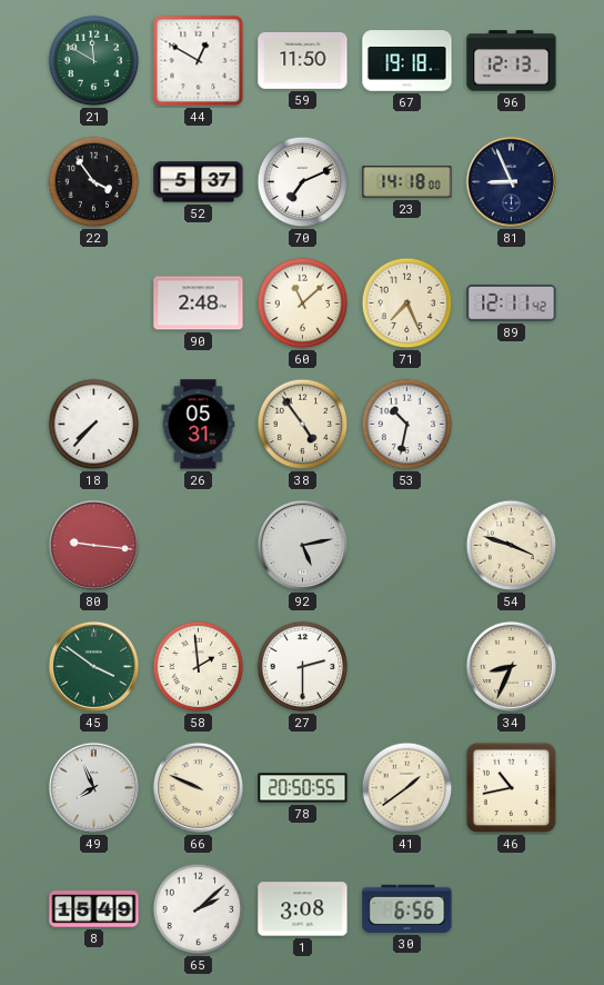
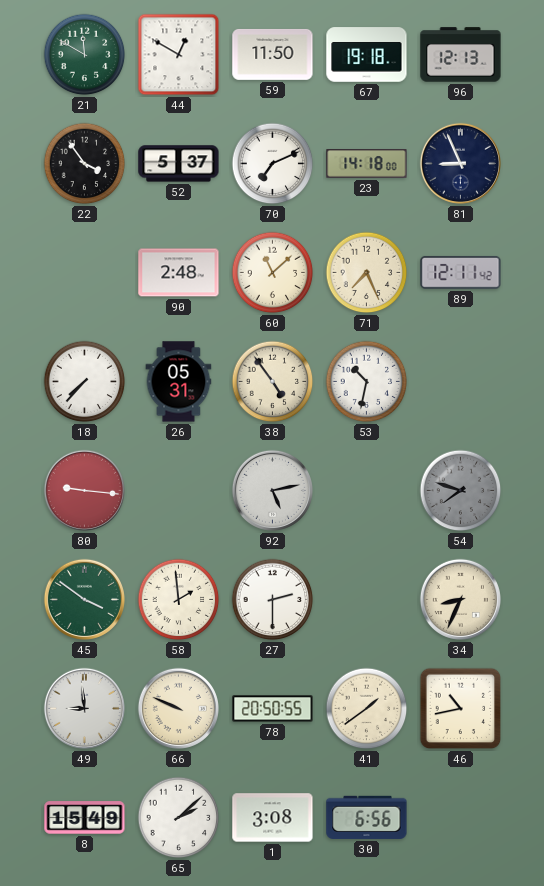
54: 3:48 -> 7:48
54 dial: cream -> grey
49: 7:56 -> 8:59
